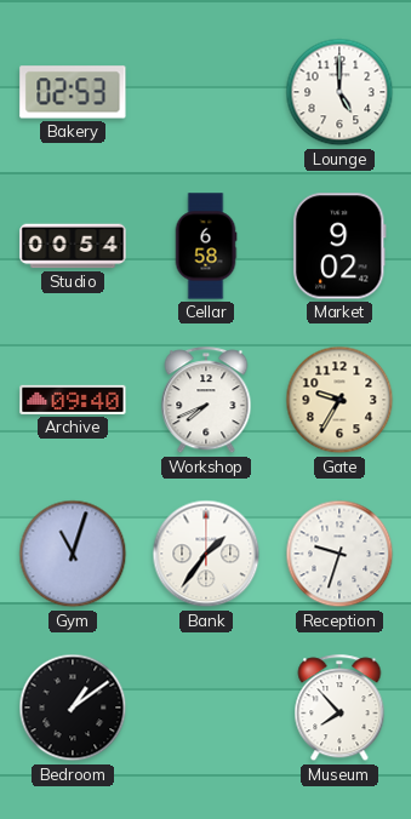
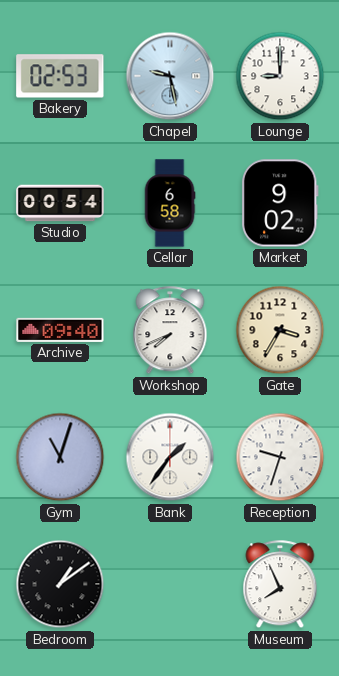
Chapel: none -> 9:28
Lounge: 5:00 -> 9:00
Gate: 9:35 -> 3:35
Museum: 7:53 -> 7:56
